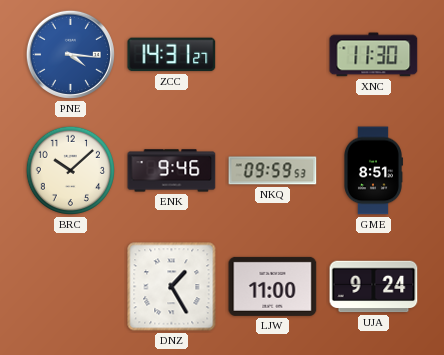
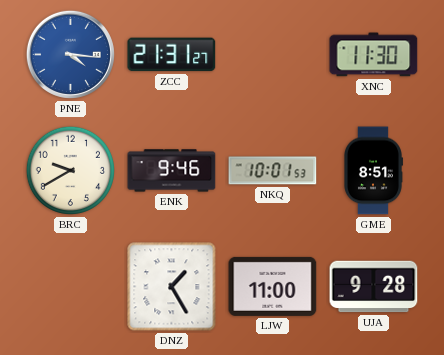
ZCC: 14:31 -> 21:31
BRC: 10:08 -> 9:40
NKQ: 09:59 -> 10:01
UJA: 9:24 -> 9:28
